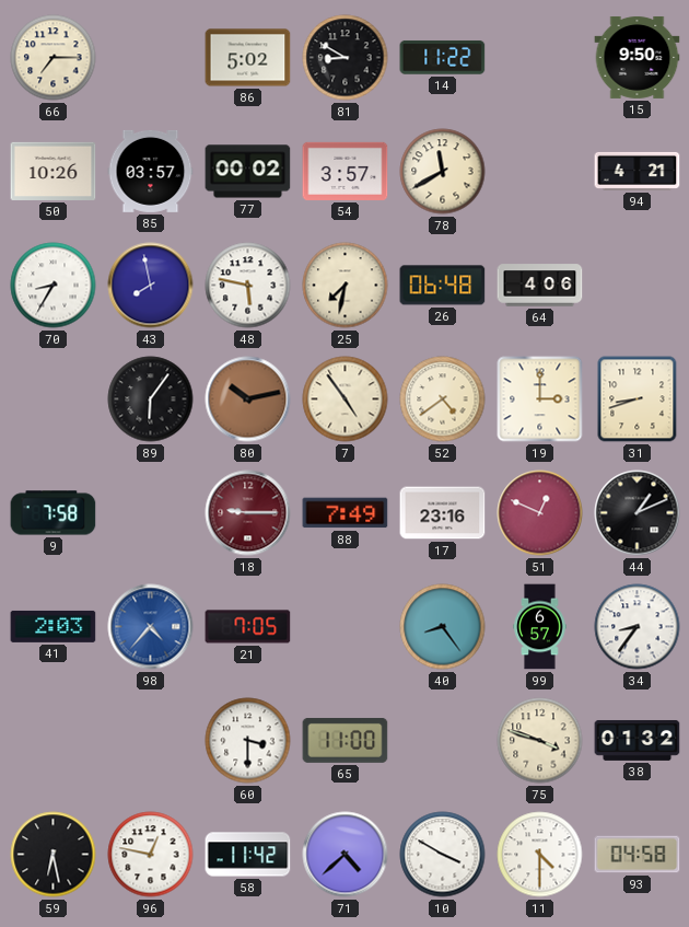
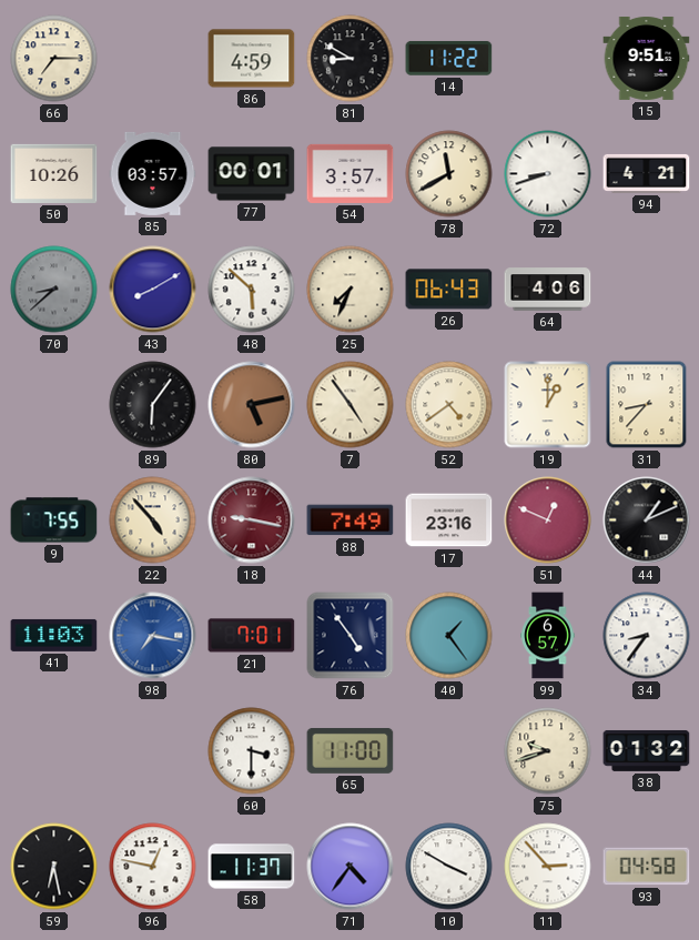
86: 5:02 -> 4:59
15: 9:50 -> 9:51
77: 00:02 -> 00:01
72: none -> 8:42
70: 8:35 -> 8:38
70 dial: white -> grey
43: 7:58 -> 8:10
48: 5:47 -> 5:52
25: 7:32 -> 7:34
26: 06:48 -> 06:43
80: 10:13 -> 5:13
19: 3:00 -> 1:00
31: 8:42 -> 8:37
9: 7:58 -> 7:55
22: none -> 4:53
18: 9:15 -> 9:17
41: 2:03 -> 11:03
98: 4:37 -> 7:17
21: 7:05 -> 7:01
76: none -> 4:54
40: 8:24 -> 1:24
75: 3:48 -> 9:42
58: 11:42 -> 11:37
71: 4:38 -> 4:36
11: 4:30 -> 2:53
